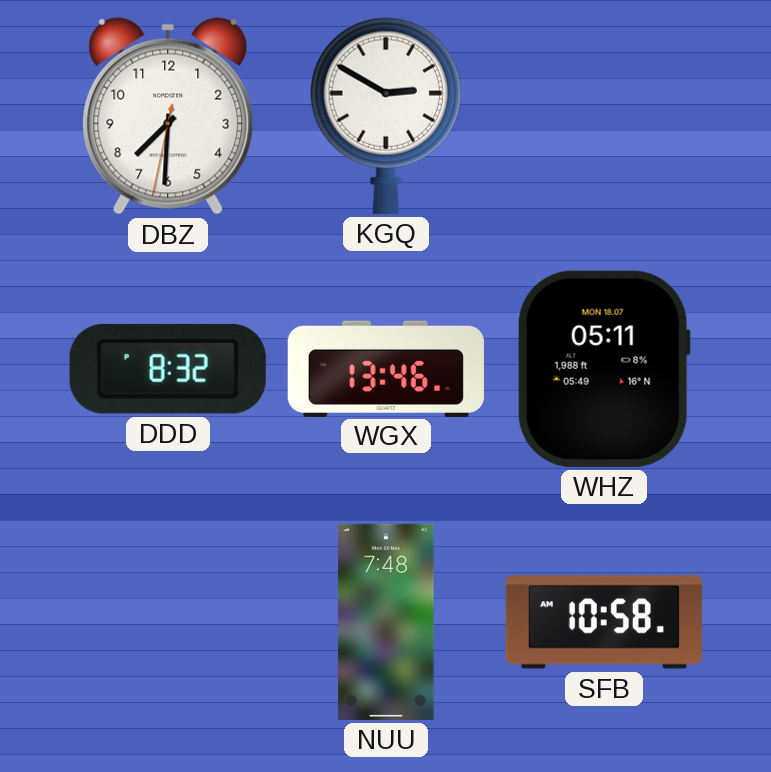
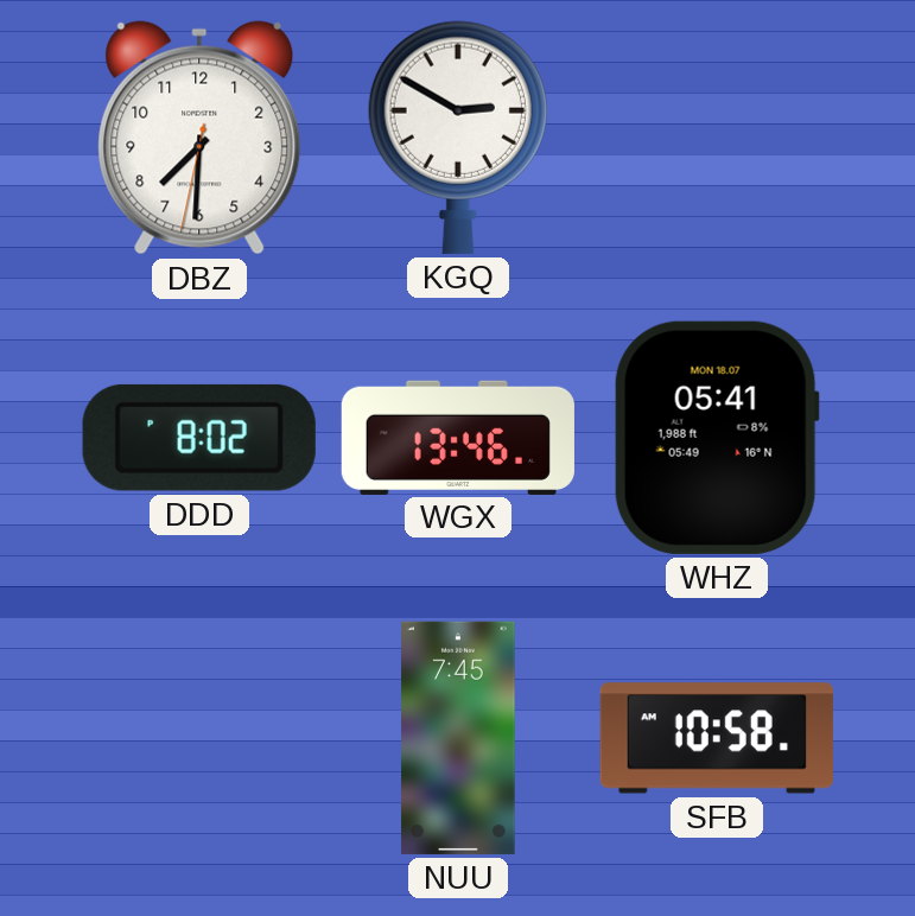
DDD: 8:32 -> 8:02
WHZ: 05:11 -> 05:41
NUU: 7:48 -> 7:45
